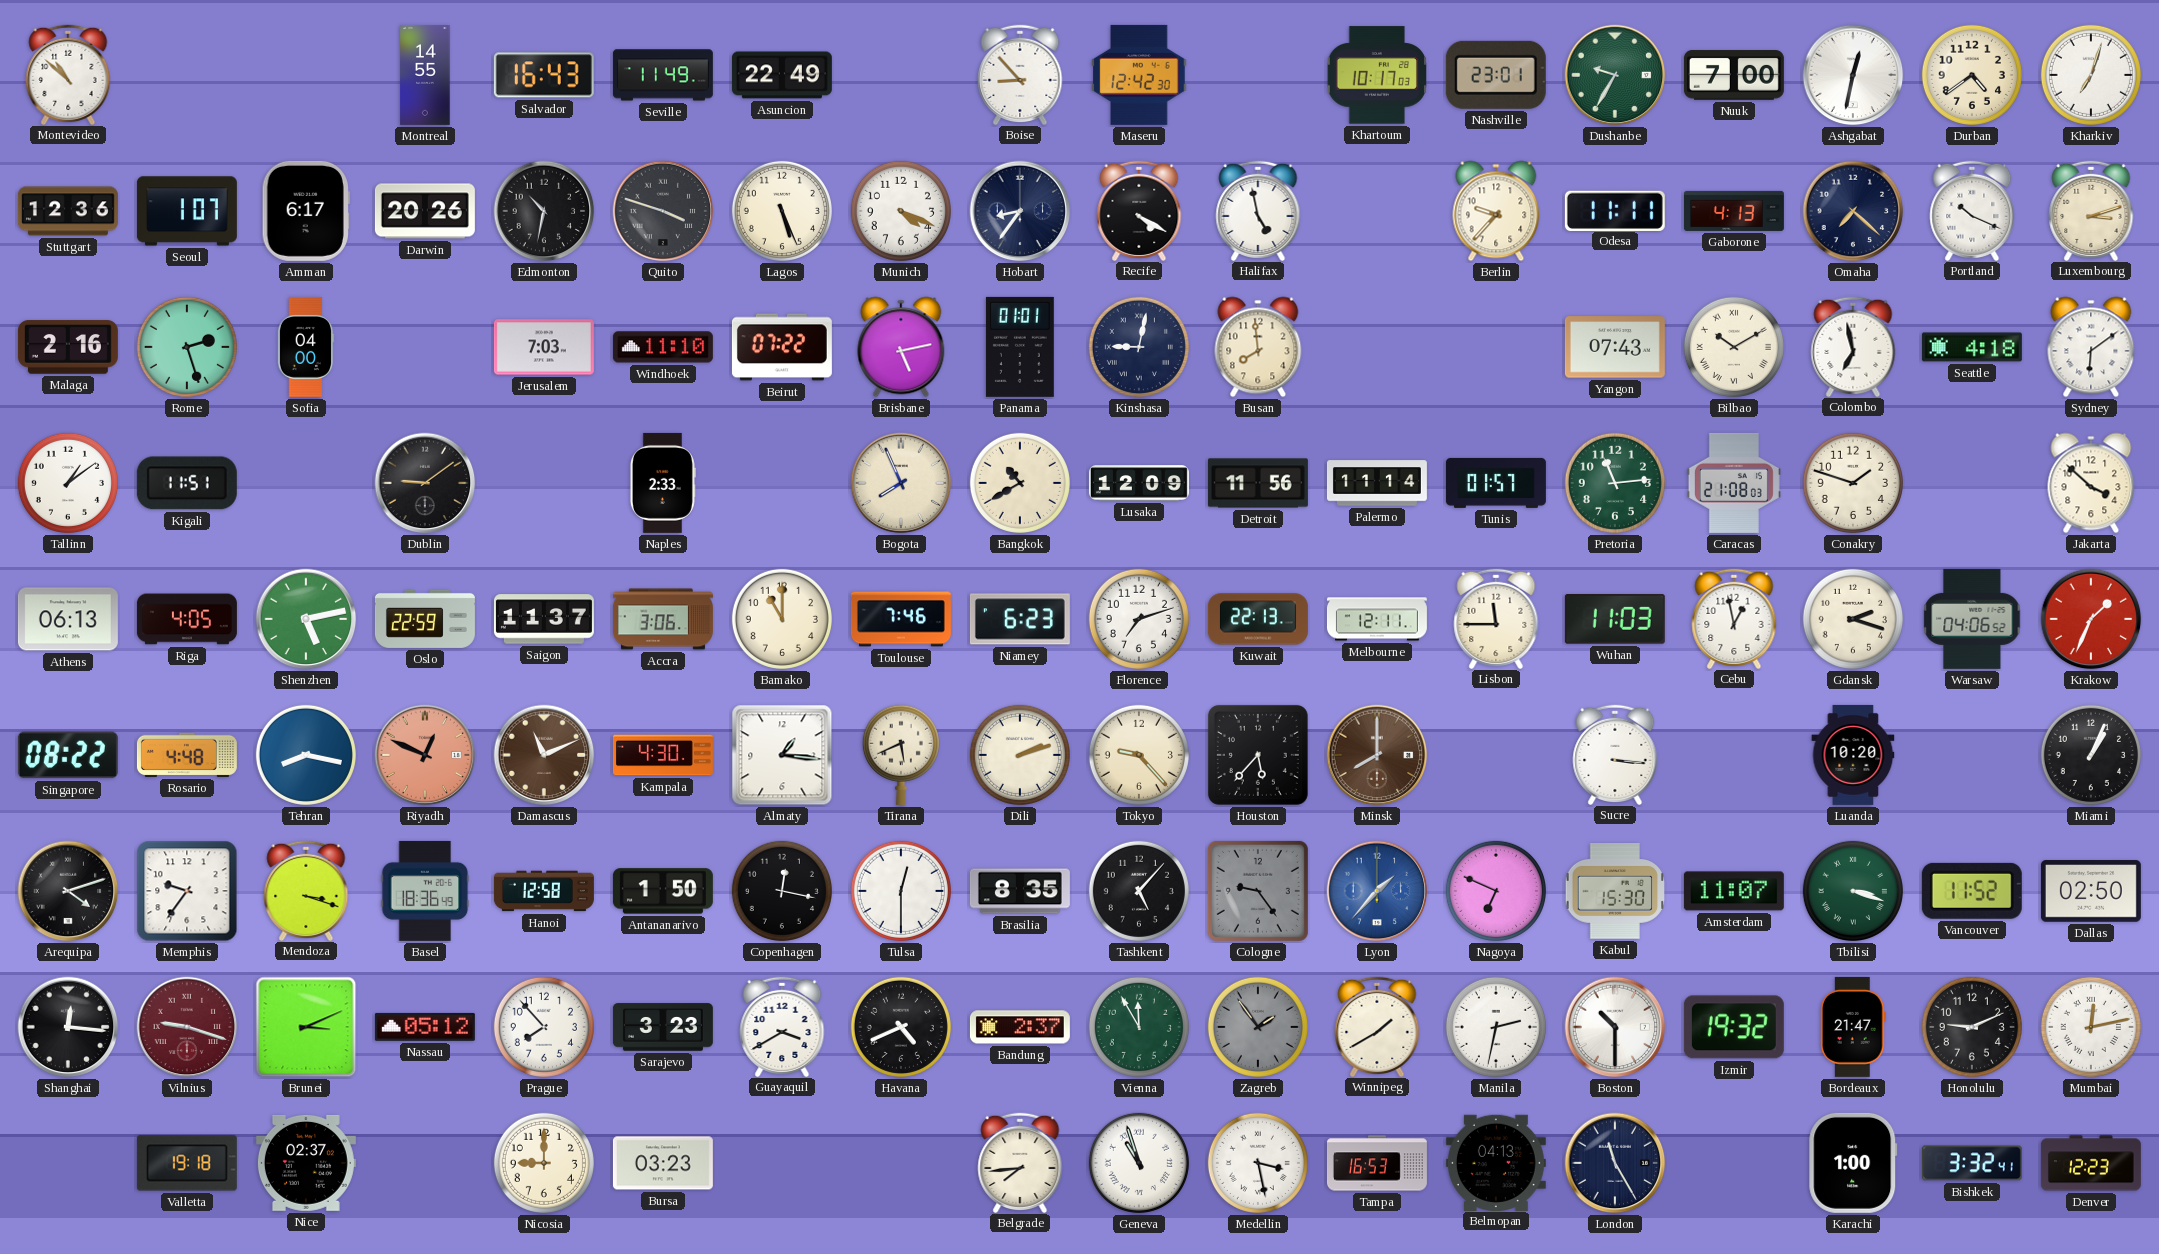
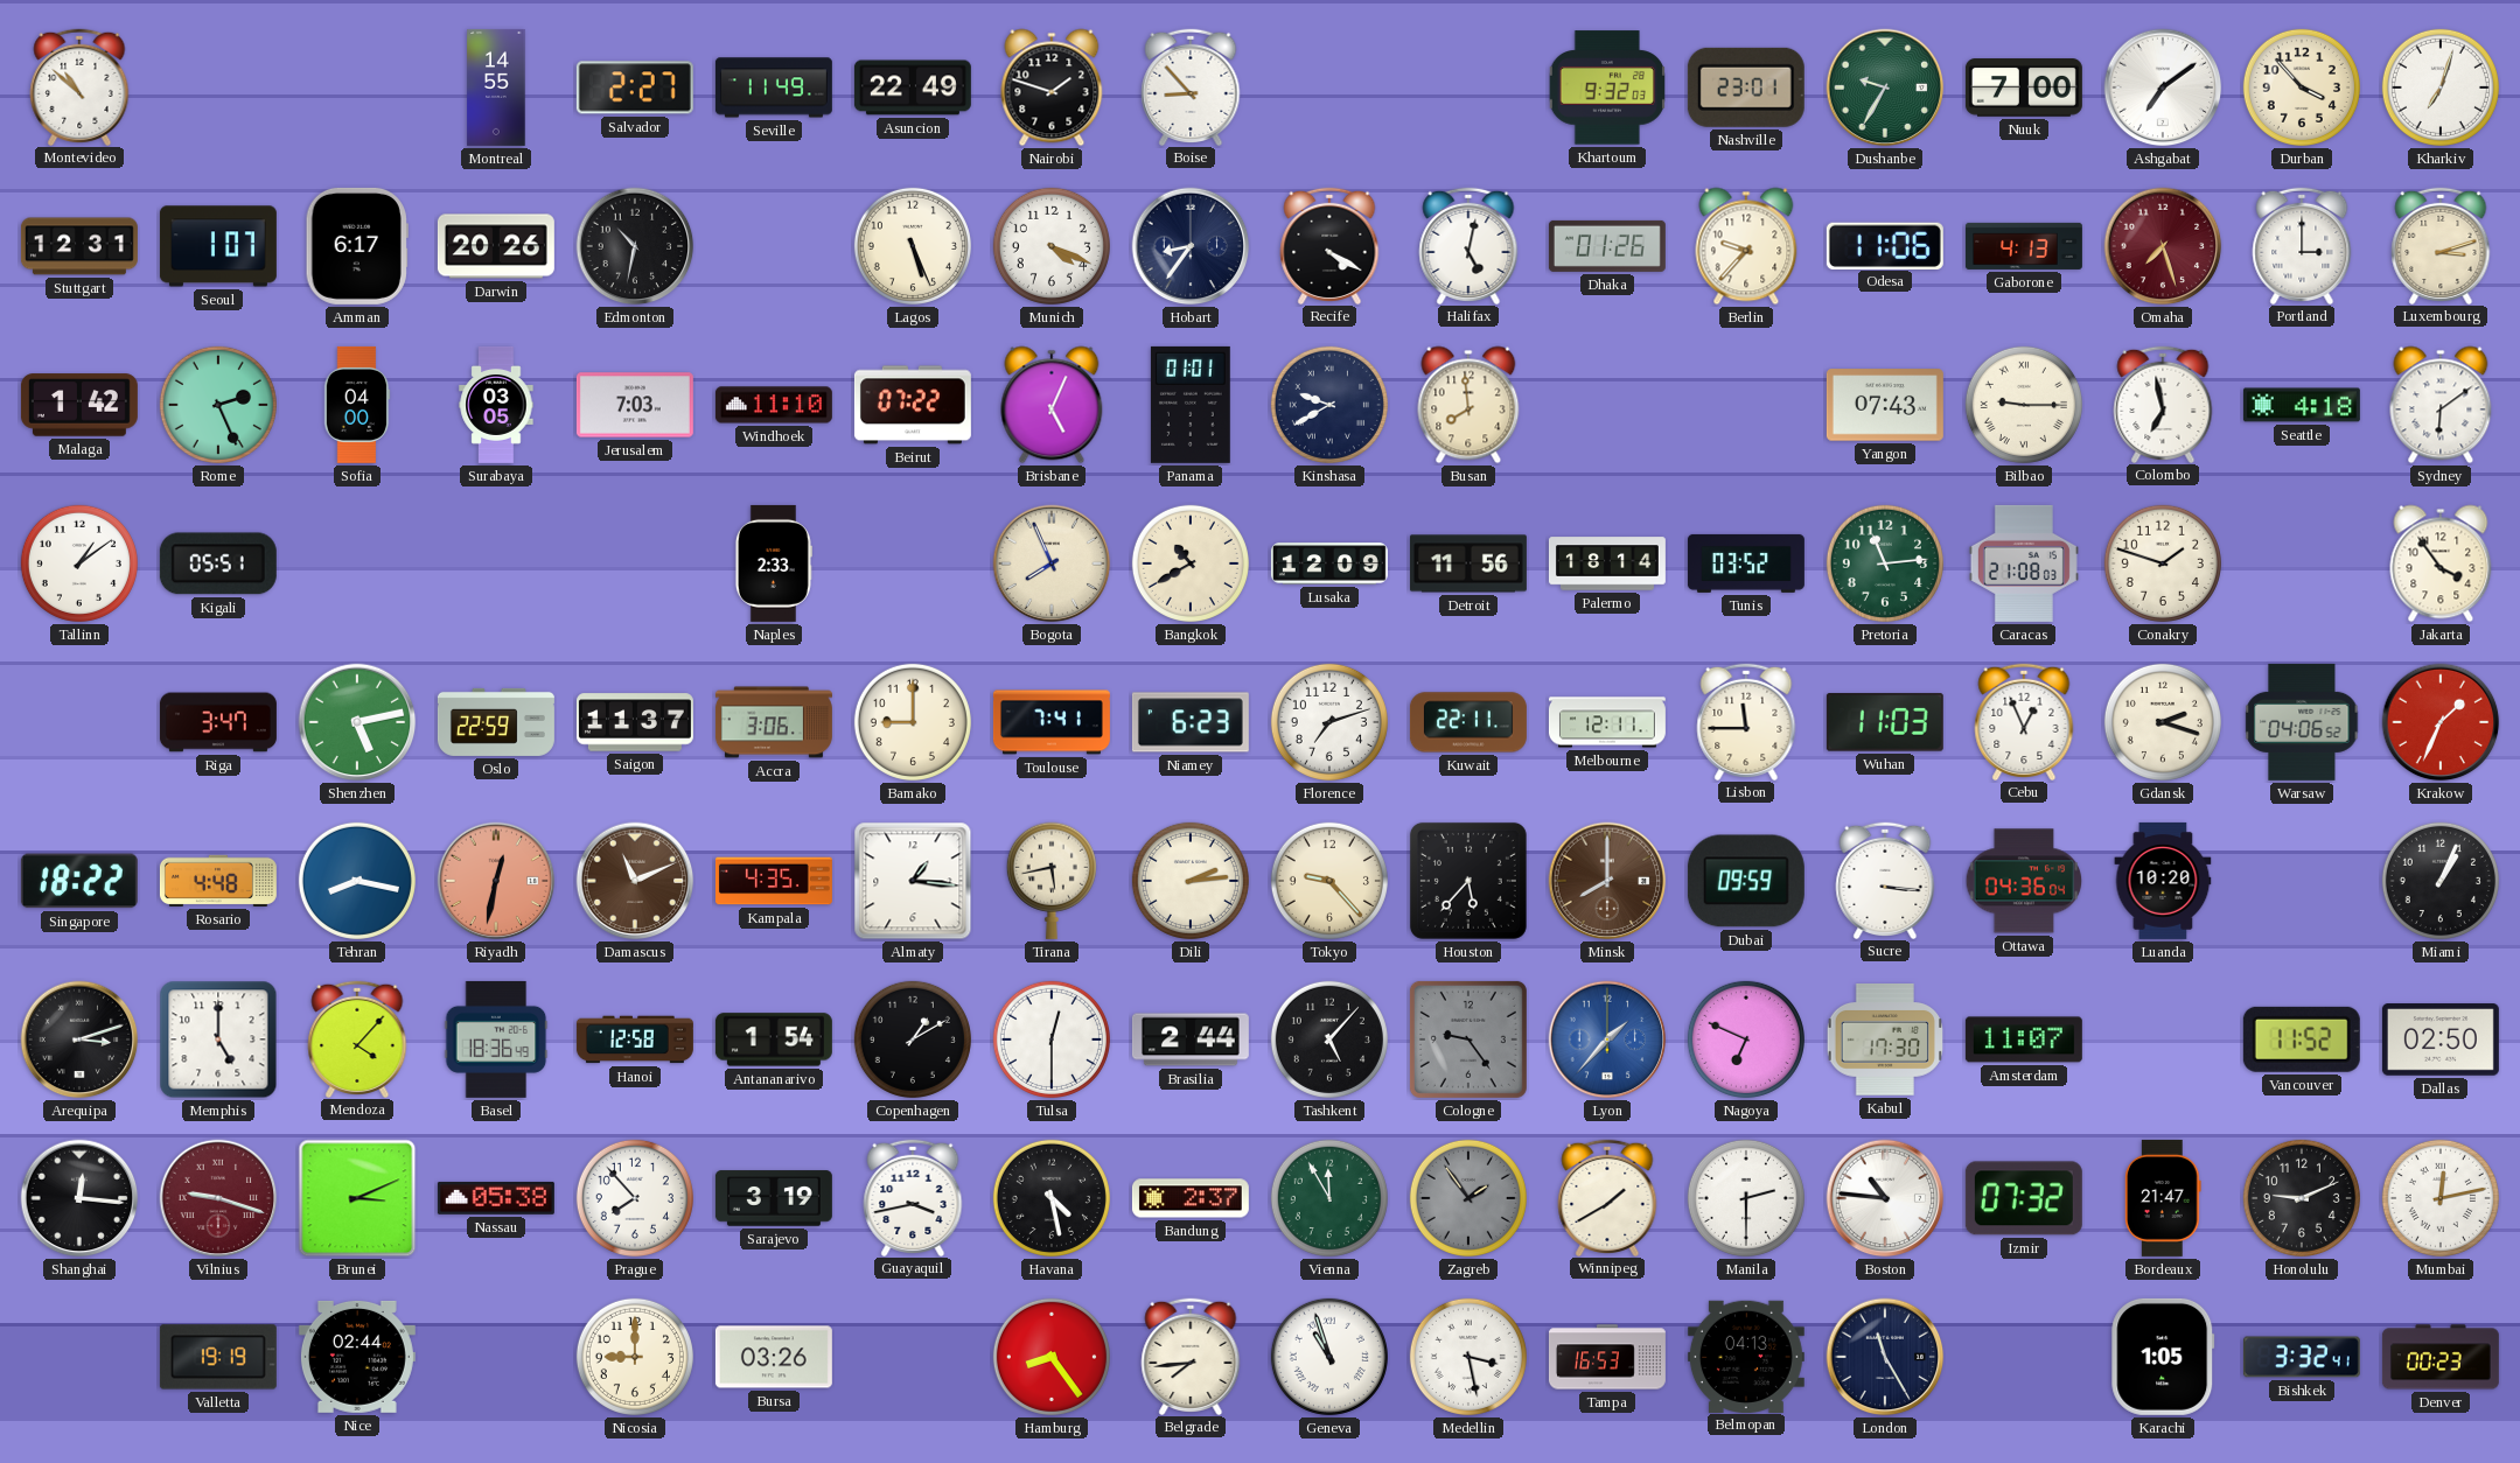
Salvador: 16:43 -> 2:27
Nairobi: none -> 1:48
Maseru: 12:42 -> none
Khartoum: 10:17 -> 9:32
Ashgabat: 12:32 -> 7:09
Durban: 4:39 -> 3:53
Stuttgart: 12:36 -> 12:31
Quito: 3:48 -> none
Halifax: 4:58 -> 5:02
Dhaka: none -> 01:26
Odesa: 11:11 -> 11:06
Omaha: 7:22 -> 7:27
Omaha dial: navy -> burgundy
Portland: 10:19 -> 3:00
Malaga: 2:16 -> 1:42
Rome: 2:27 -> 2:26
Surabaya: none -> 03:05
Brisbane: 5:13 -> 5:04
Kinshasa: 9:02 -> 9:40
Bilbao: 10:10 -> 9:15
Kigali: 11:51 -> 05:51
Dublin: 9:09 -> none
Palermo: 11:14 -> 18:14
Tunis: 01:57 -> 03:52
Jakarta: 3:52 -> 3:54
Athens: 06:13 -> none
Riga: 4:05 -> 3:47
Bamako: 11:00 -> 9:00
Toulouse: 7:46 -> 7:41
Kuwait: 22:13 -> 22:11
Cebu: 12:58 -> 12:56
Singapore: 08:22 -> 18:22
Riyadh: 12:49 -> 12:32
Kampala: 4:30 -> 4:35
Tirana: 5:41 -> 5:43
Dili: 2:12 -> 2:14
Dubai: none -> 09:59
Ottawa: none -> 04:36
Arequipa: 4:12 -> 3:12
Memphis: 9:36 -> 5:00
Mendoza: 3:18 -> 4:07
Antananarivo: 1:50 -> 1:54
Copenhagen: 12:17 -> 1:10
Brasilia: 8:35 -> 2:44
Kabul: 15:30 -> 17:30
Tbilisi: 3:18 -> none
Nassau: 05:12 -> 05:38
Sarajevo: 3:23 -> 3:19
Guayaquil: 3:40 -> 3:43
Havana: 4:41 -> 4:28
Manila: 2:32 -> 2:30
Boston: 10:30 -> 10:46
Izmir: 19:32 -> 07:32
Valletta: 19:18 -> 19:19
Nice: 02:37 -> 02:44
Bursa: 03:23 -> 03:26
Hamburg: none -> 8:24
Karachi: 1:00 -> 1:05
Denver: 12:23 -> 00:23
